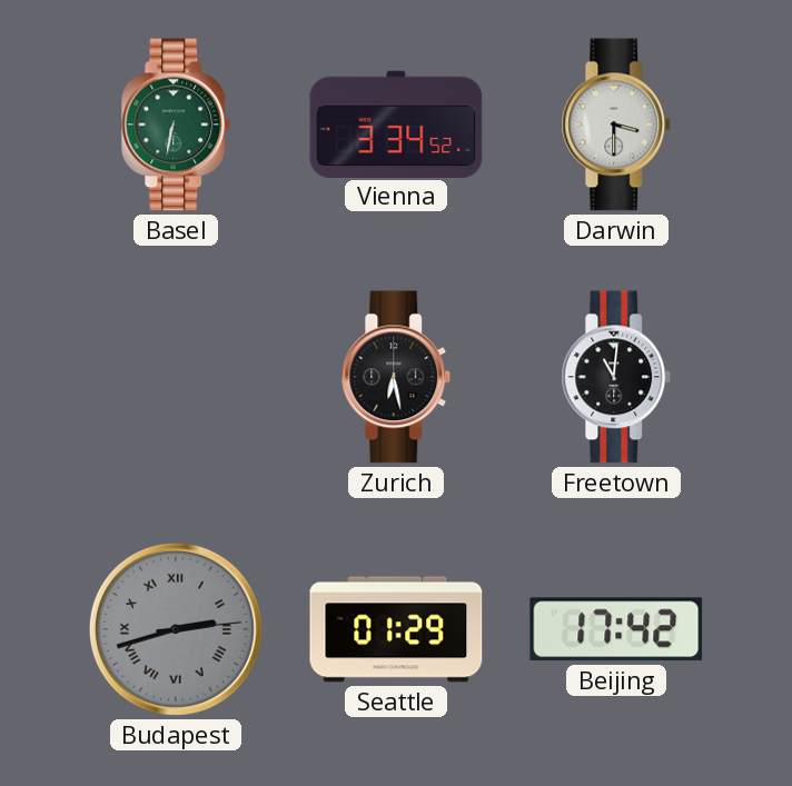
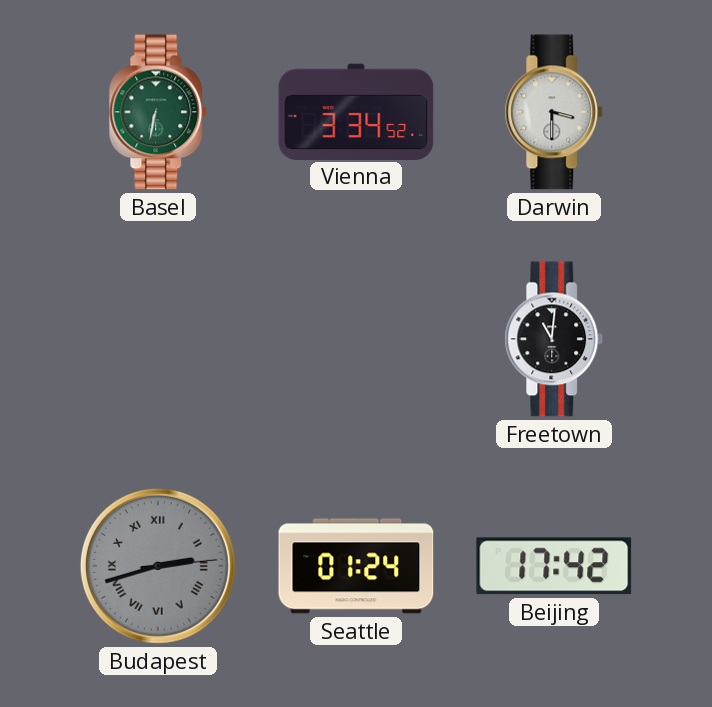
Zurich: 6:28 -> none
Seattle: 01:29 -> 01:24
